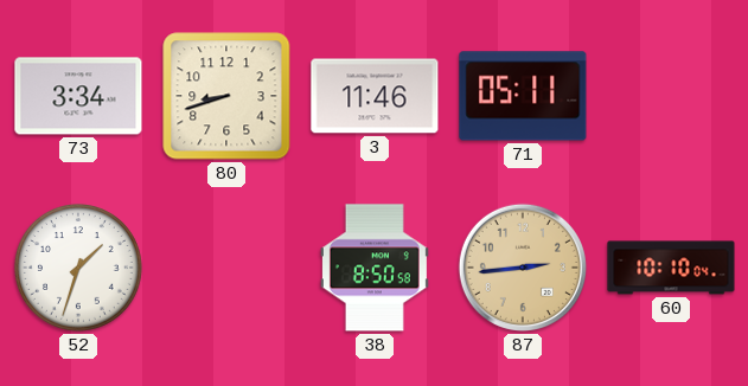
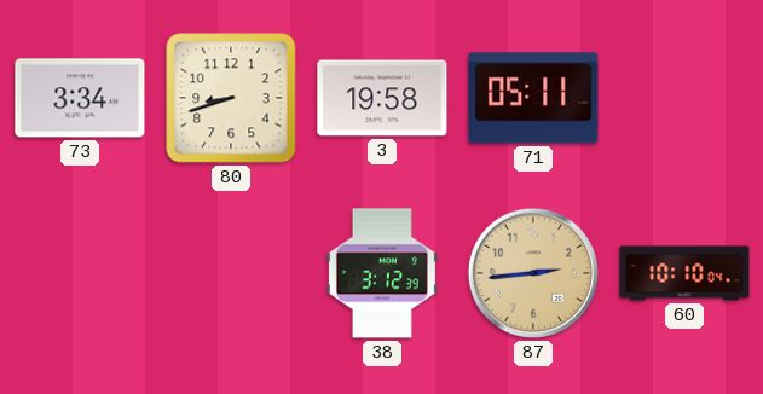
3: 11:46 -> 19:58
52: 1:33 -> none
38: 8:50 -> 3:12
